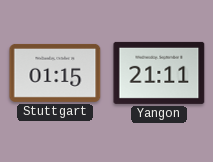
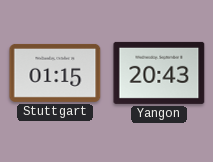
Yangon: 21:11 -> 20:43
